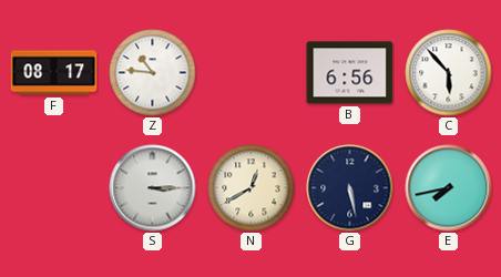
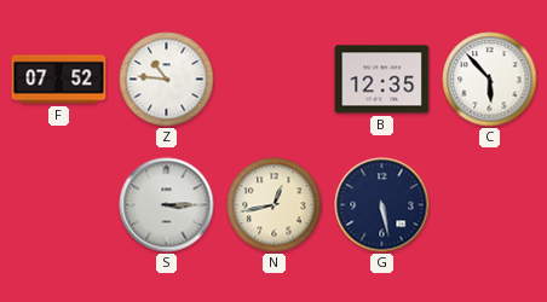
F: 08:17 -> 07:52
B: 6:56 -> 12:35
N: 12:40 -> 12:43
E: 7:43 -> none
